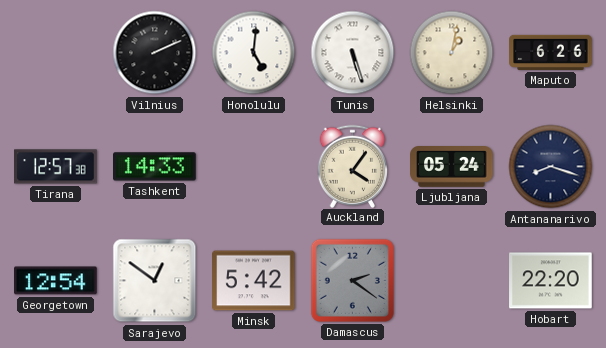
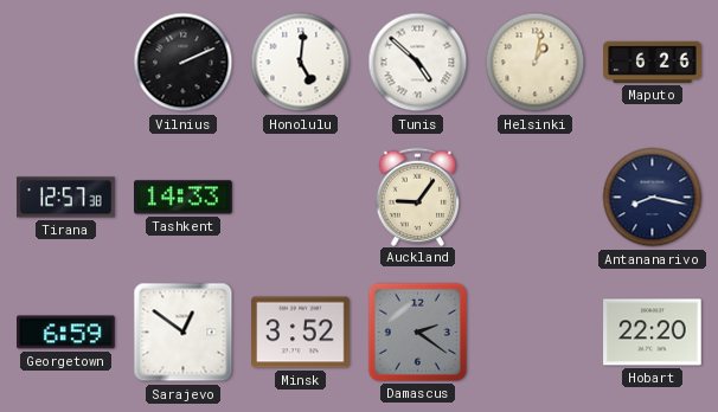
Tunis: 5:27 -> 4:52
Auckland: 4:06 -> 9:06
Ljubljana: 05:24 -> none
Antananarivo: 8:18 -> 8:17
Georgetown: 12:54 -> 6:59
Minsk: 5:42 -> 3:52
